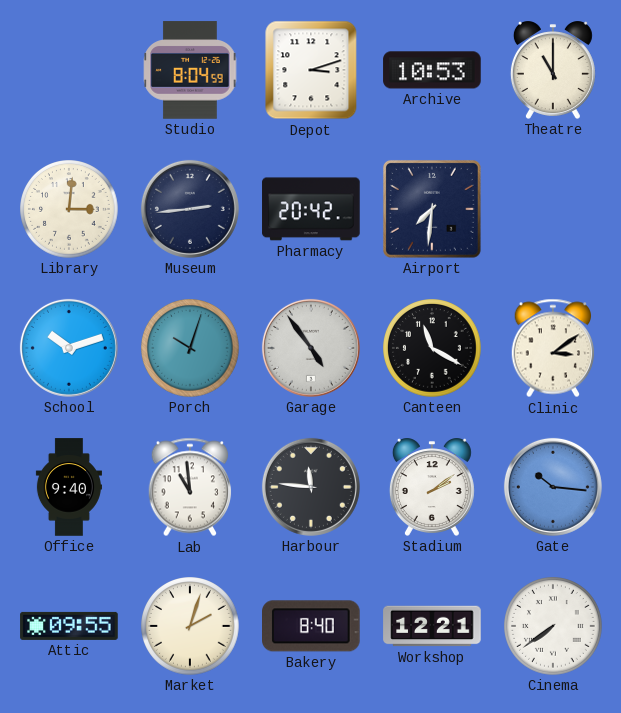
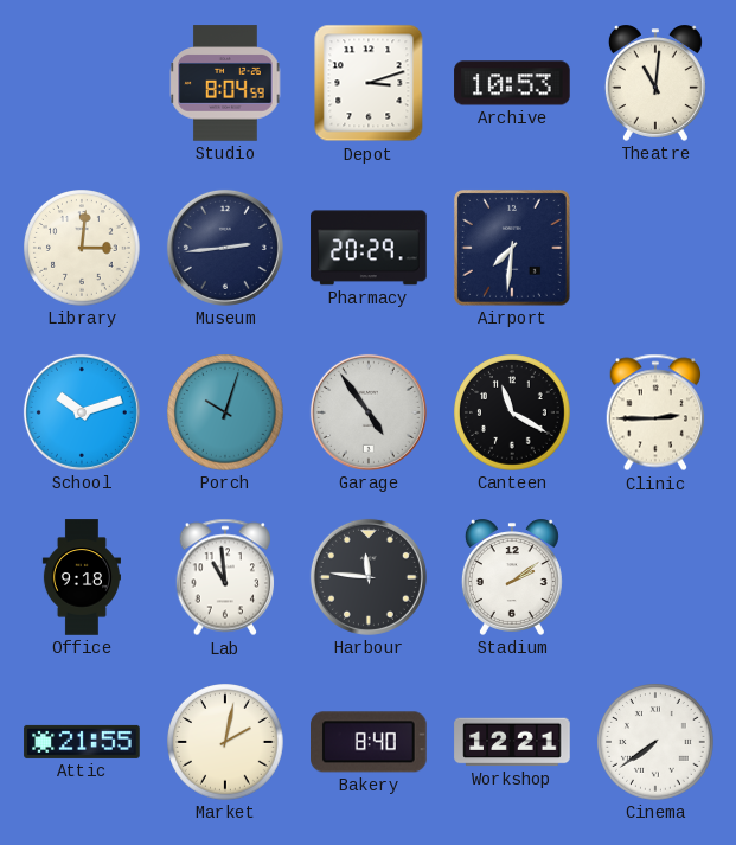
Theatre: 11:00 -> 11:01
Pharmacy: 20:42 -> 20:29
Clinic: 3:09 -> 2:45
Office: 9:40 -> 9:18
Gate: 10:16 -> none
Attic: 09:55 -> 21:55
Market: 2:03 -> 2:02
